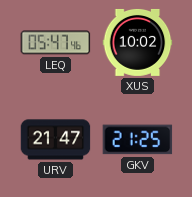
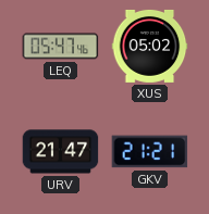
XUS: 10:02 -> 05:02
GKV: 21:25 -> 21:21
